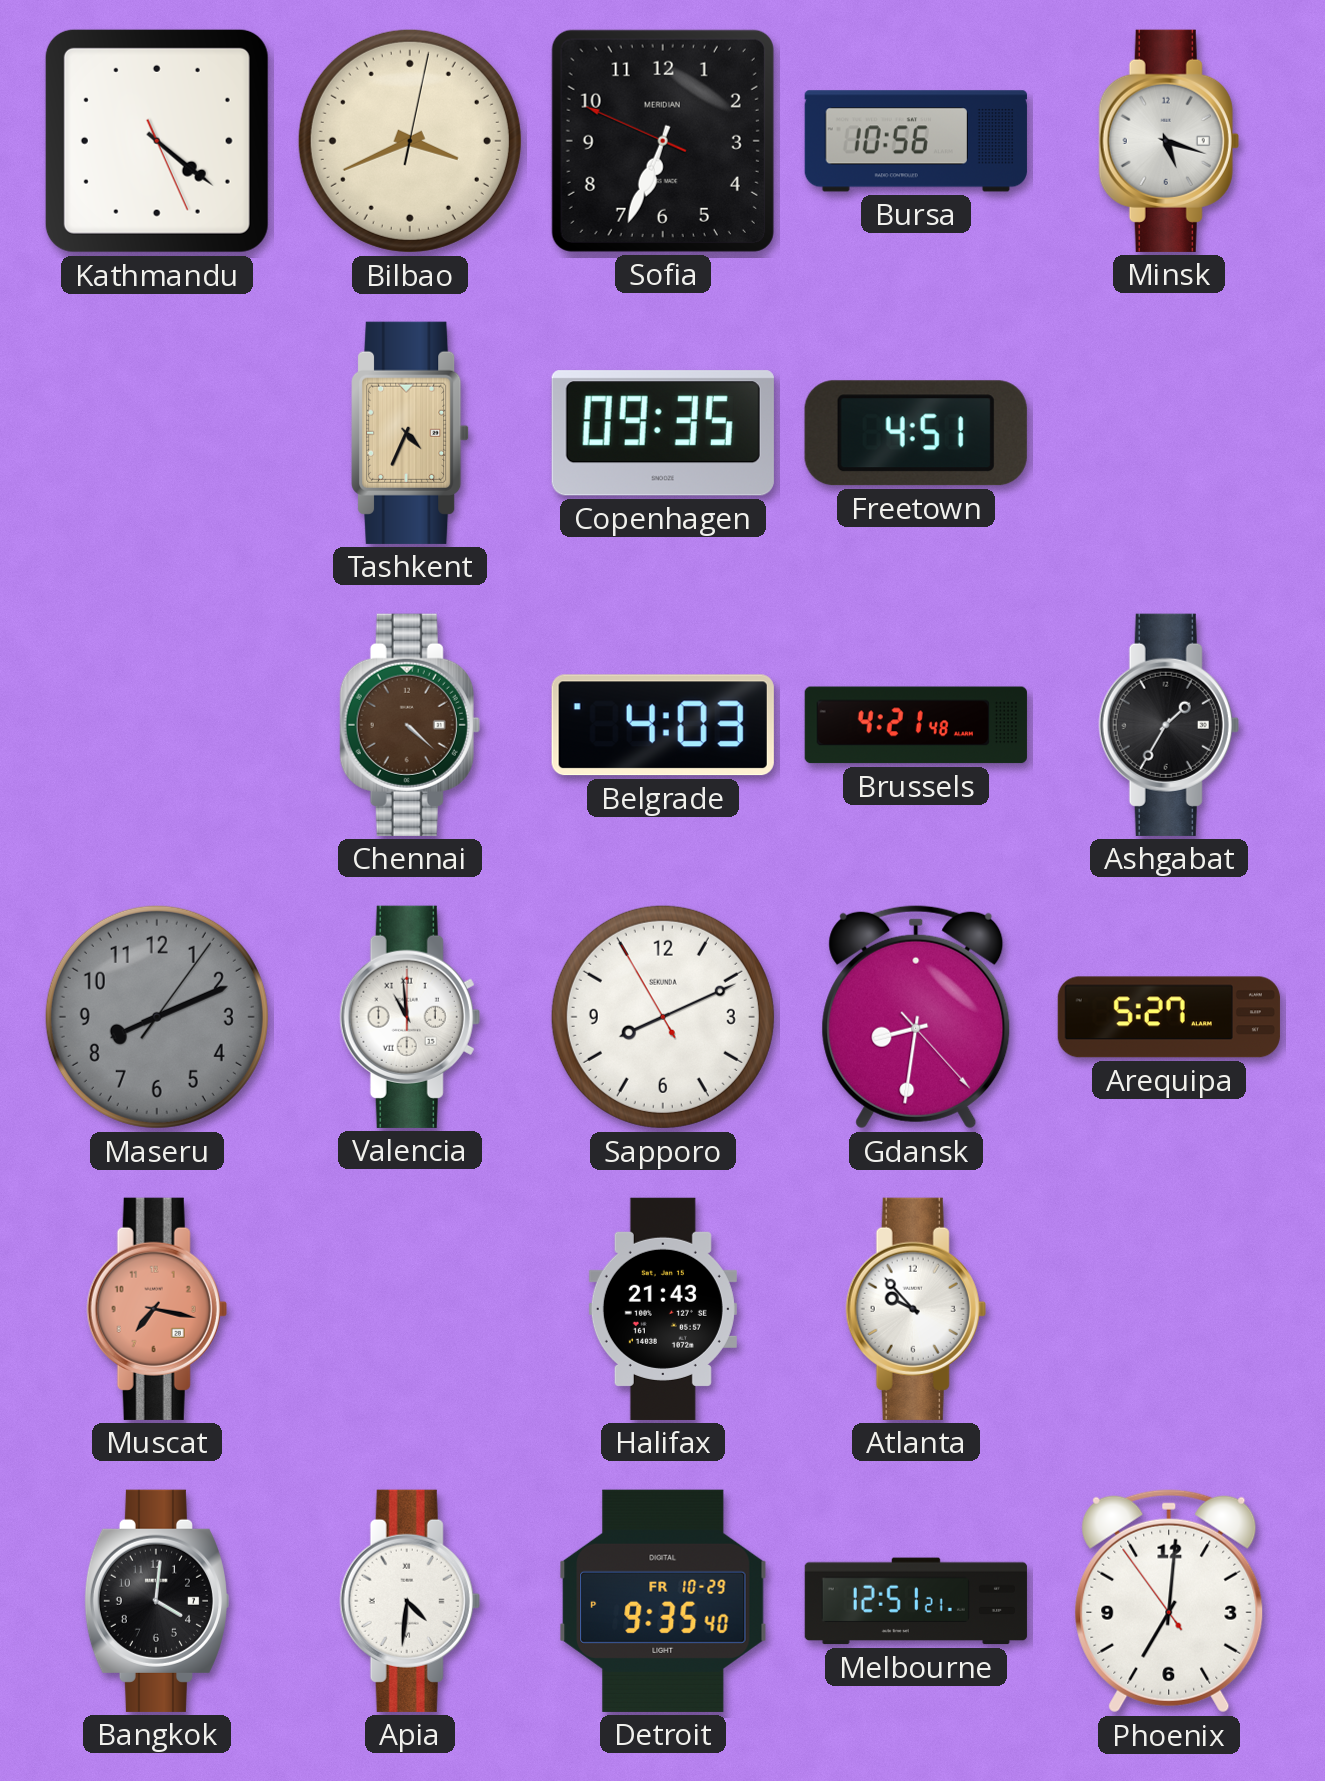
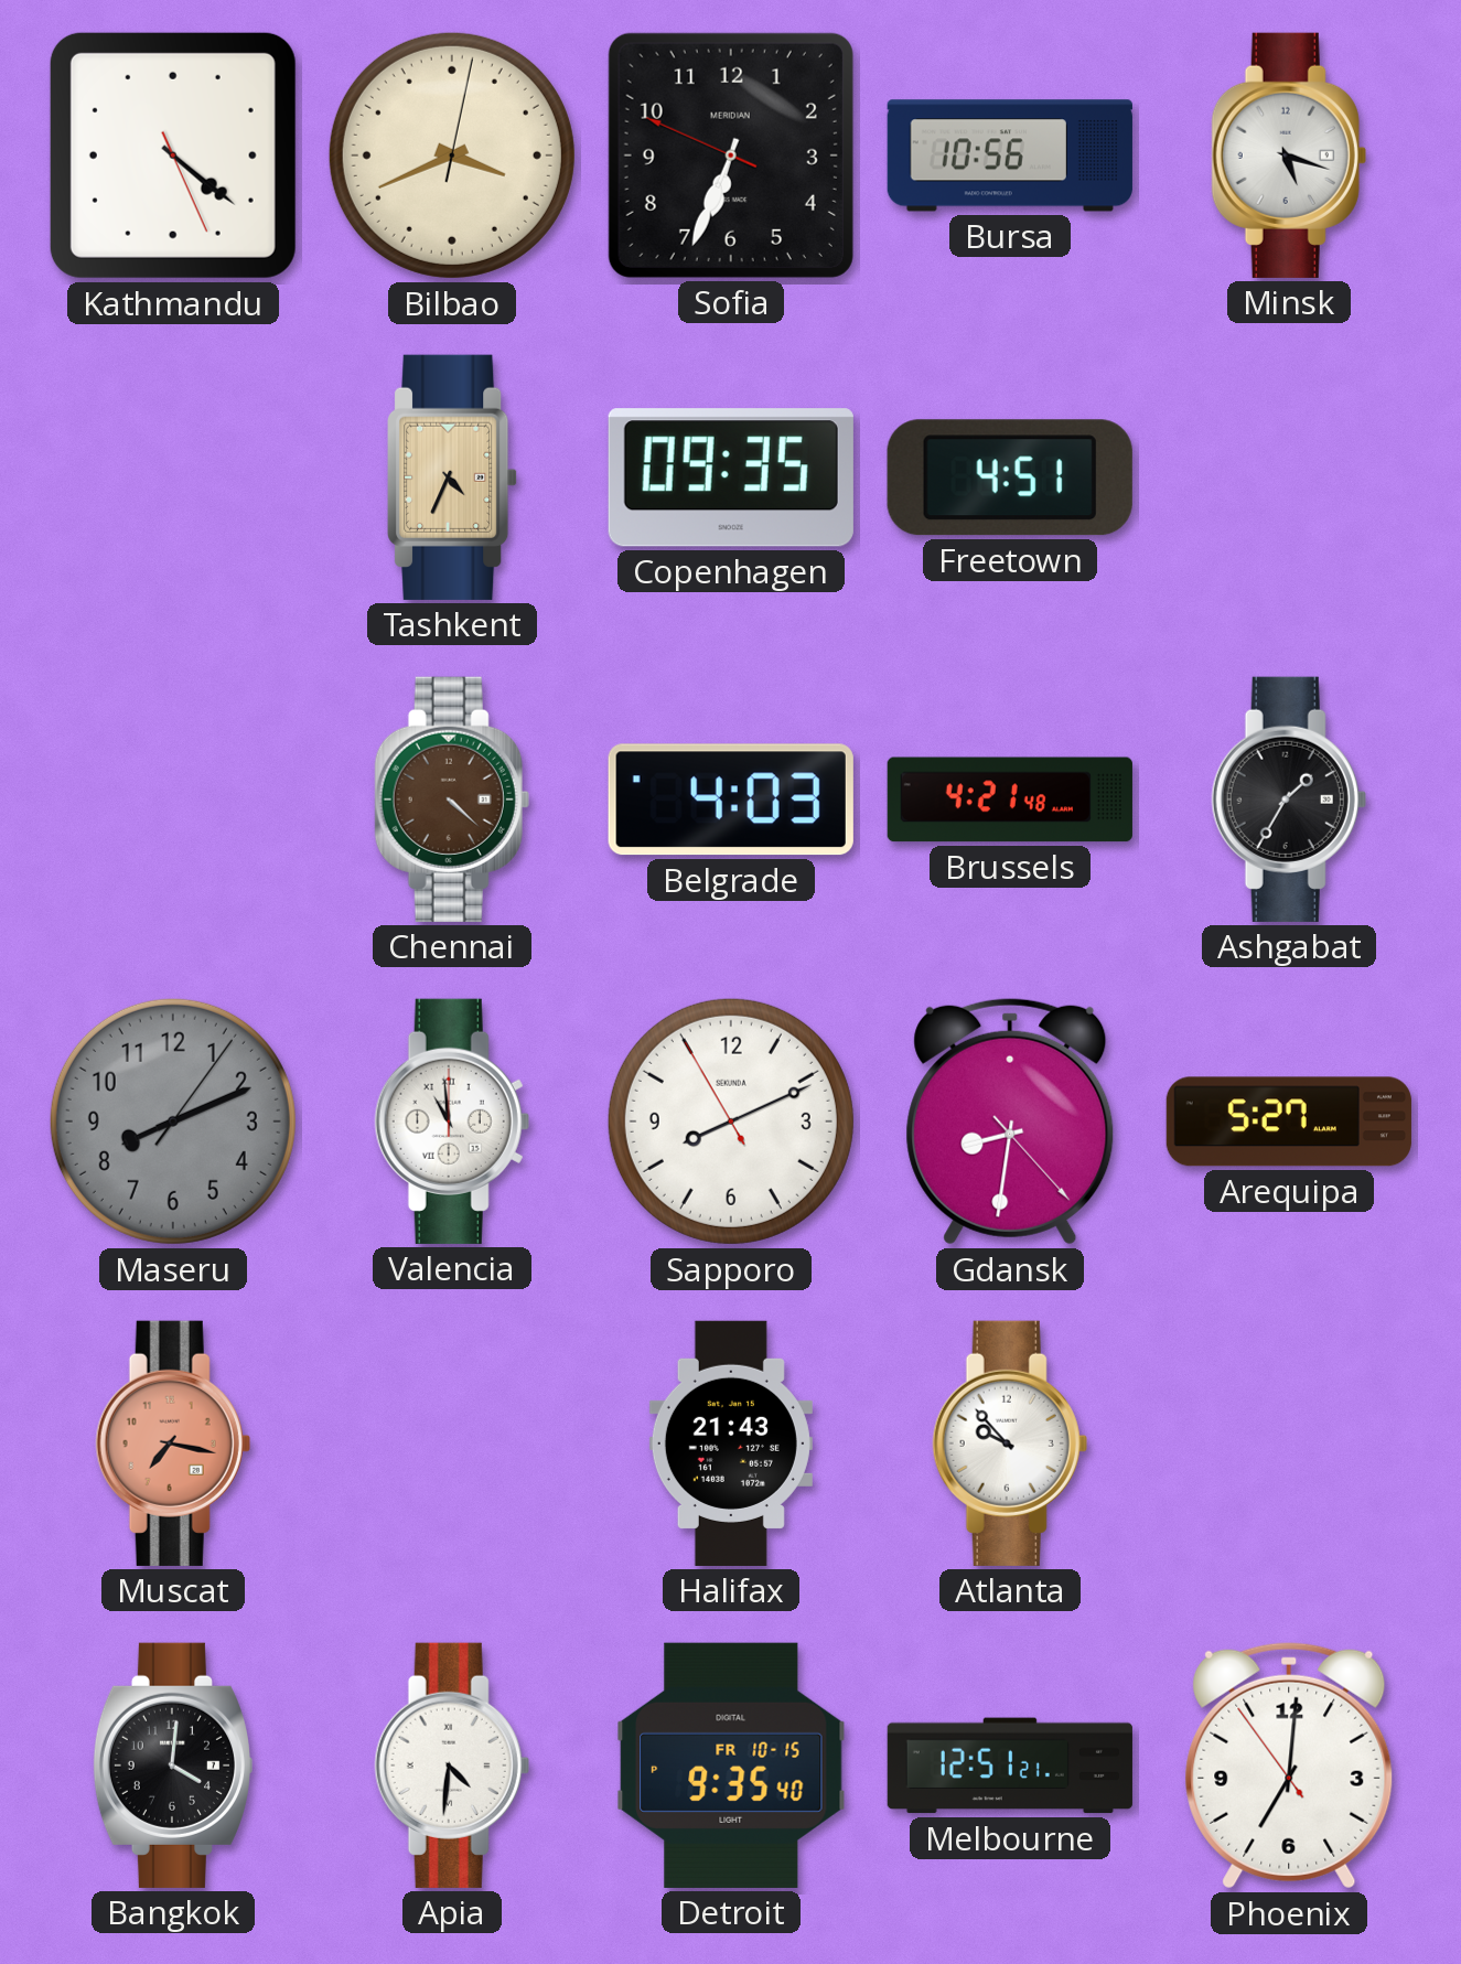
Detroit date: FR 10-29 -> FR 10-15
